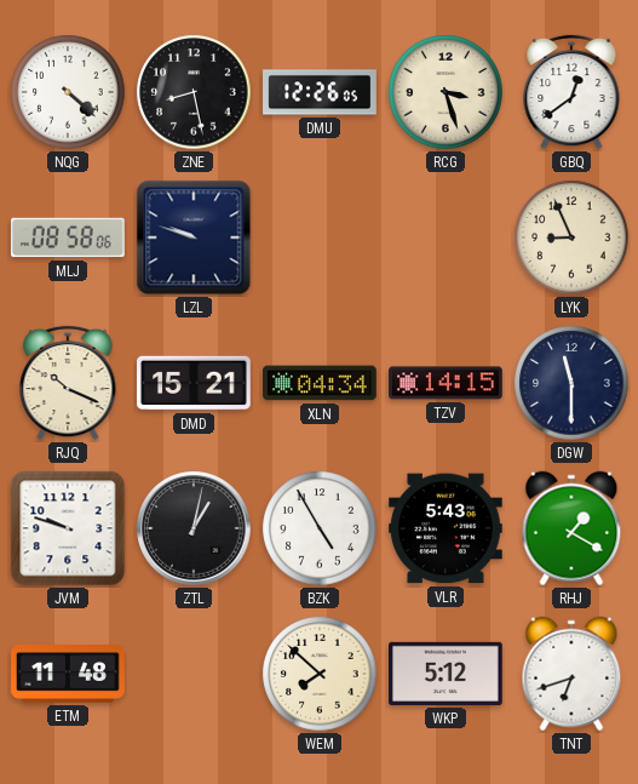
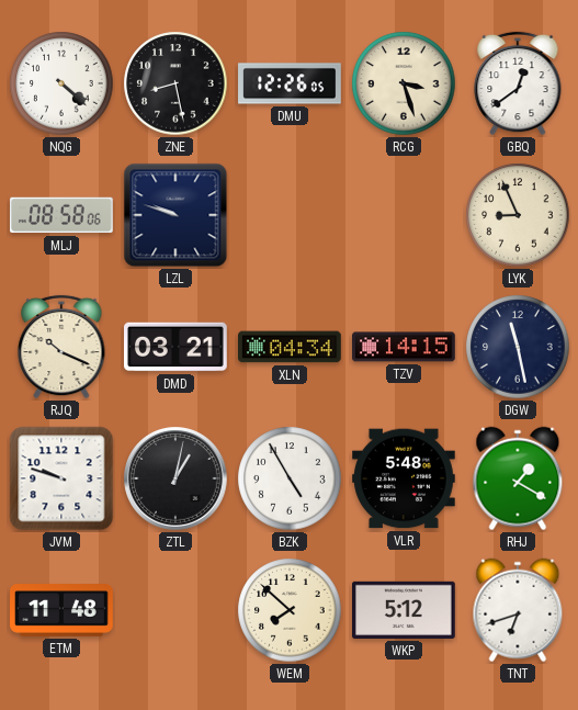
DMD: 15:21 -> 03:21
DGW: 11:30 -> 11:28
VLR: 5:43 -> 5:48
